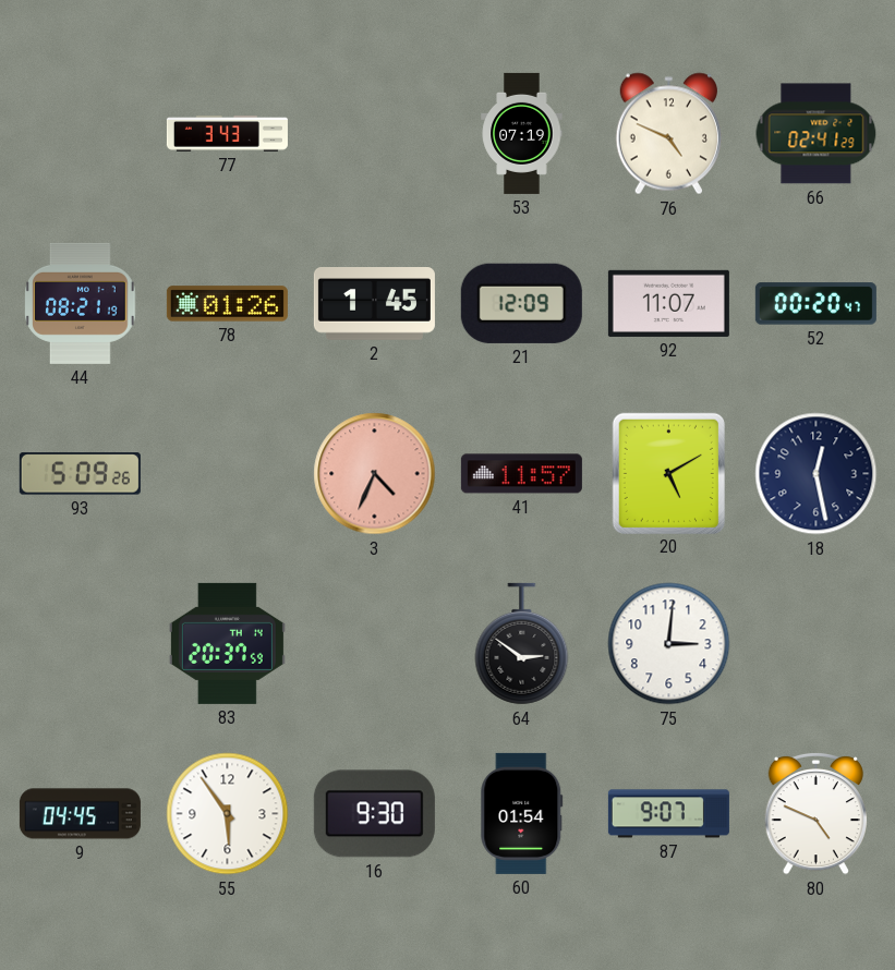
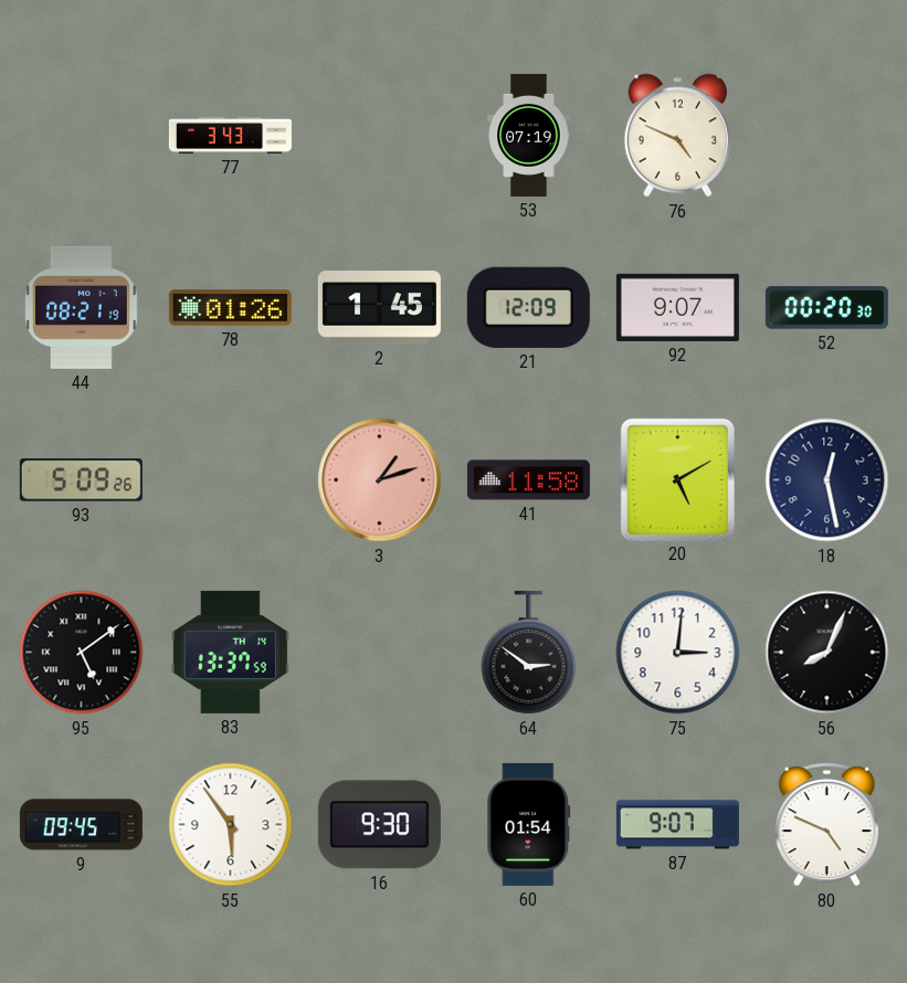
66: 02:41 -> none
92: 11:07 -> 9:07
52: 00:20:47 -> 00:20:30
3: 4:34 -> 1:12
41: 11:57 -> 11:58
95: none -> 5:09
83: 20:37 -> 13:37
56: none -> 8:04
9: 04:45 -> 09:45
